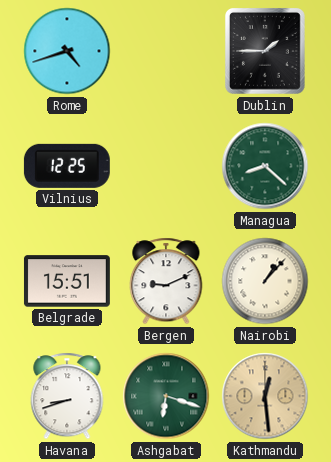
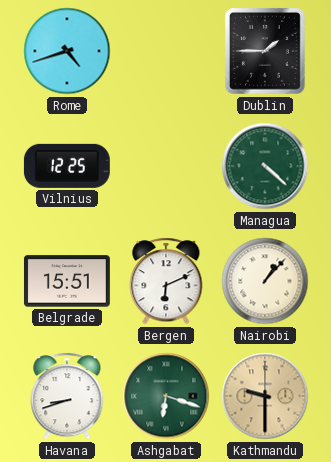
Managua: 8:22 -> 4:22
Bergen: 9:11 -> 6:11
Kathmandu: 12:29 -> 9:30
